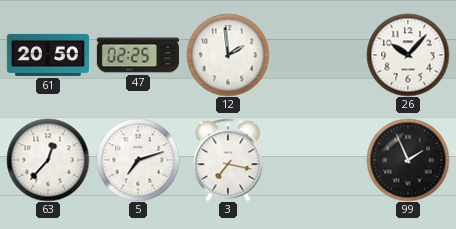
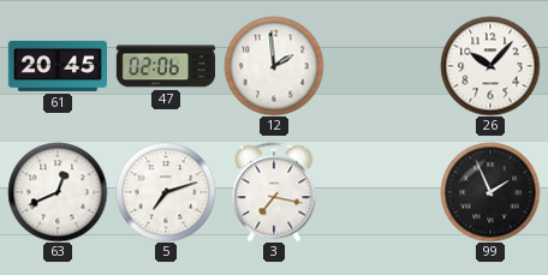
61: 20:50 -> 20:45
47: 02:25 -> 02:06
63: 12:37 -> 12:41
